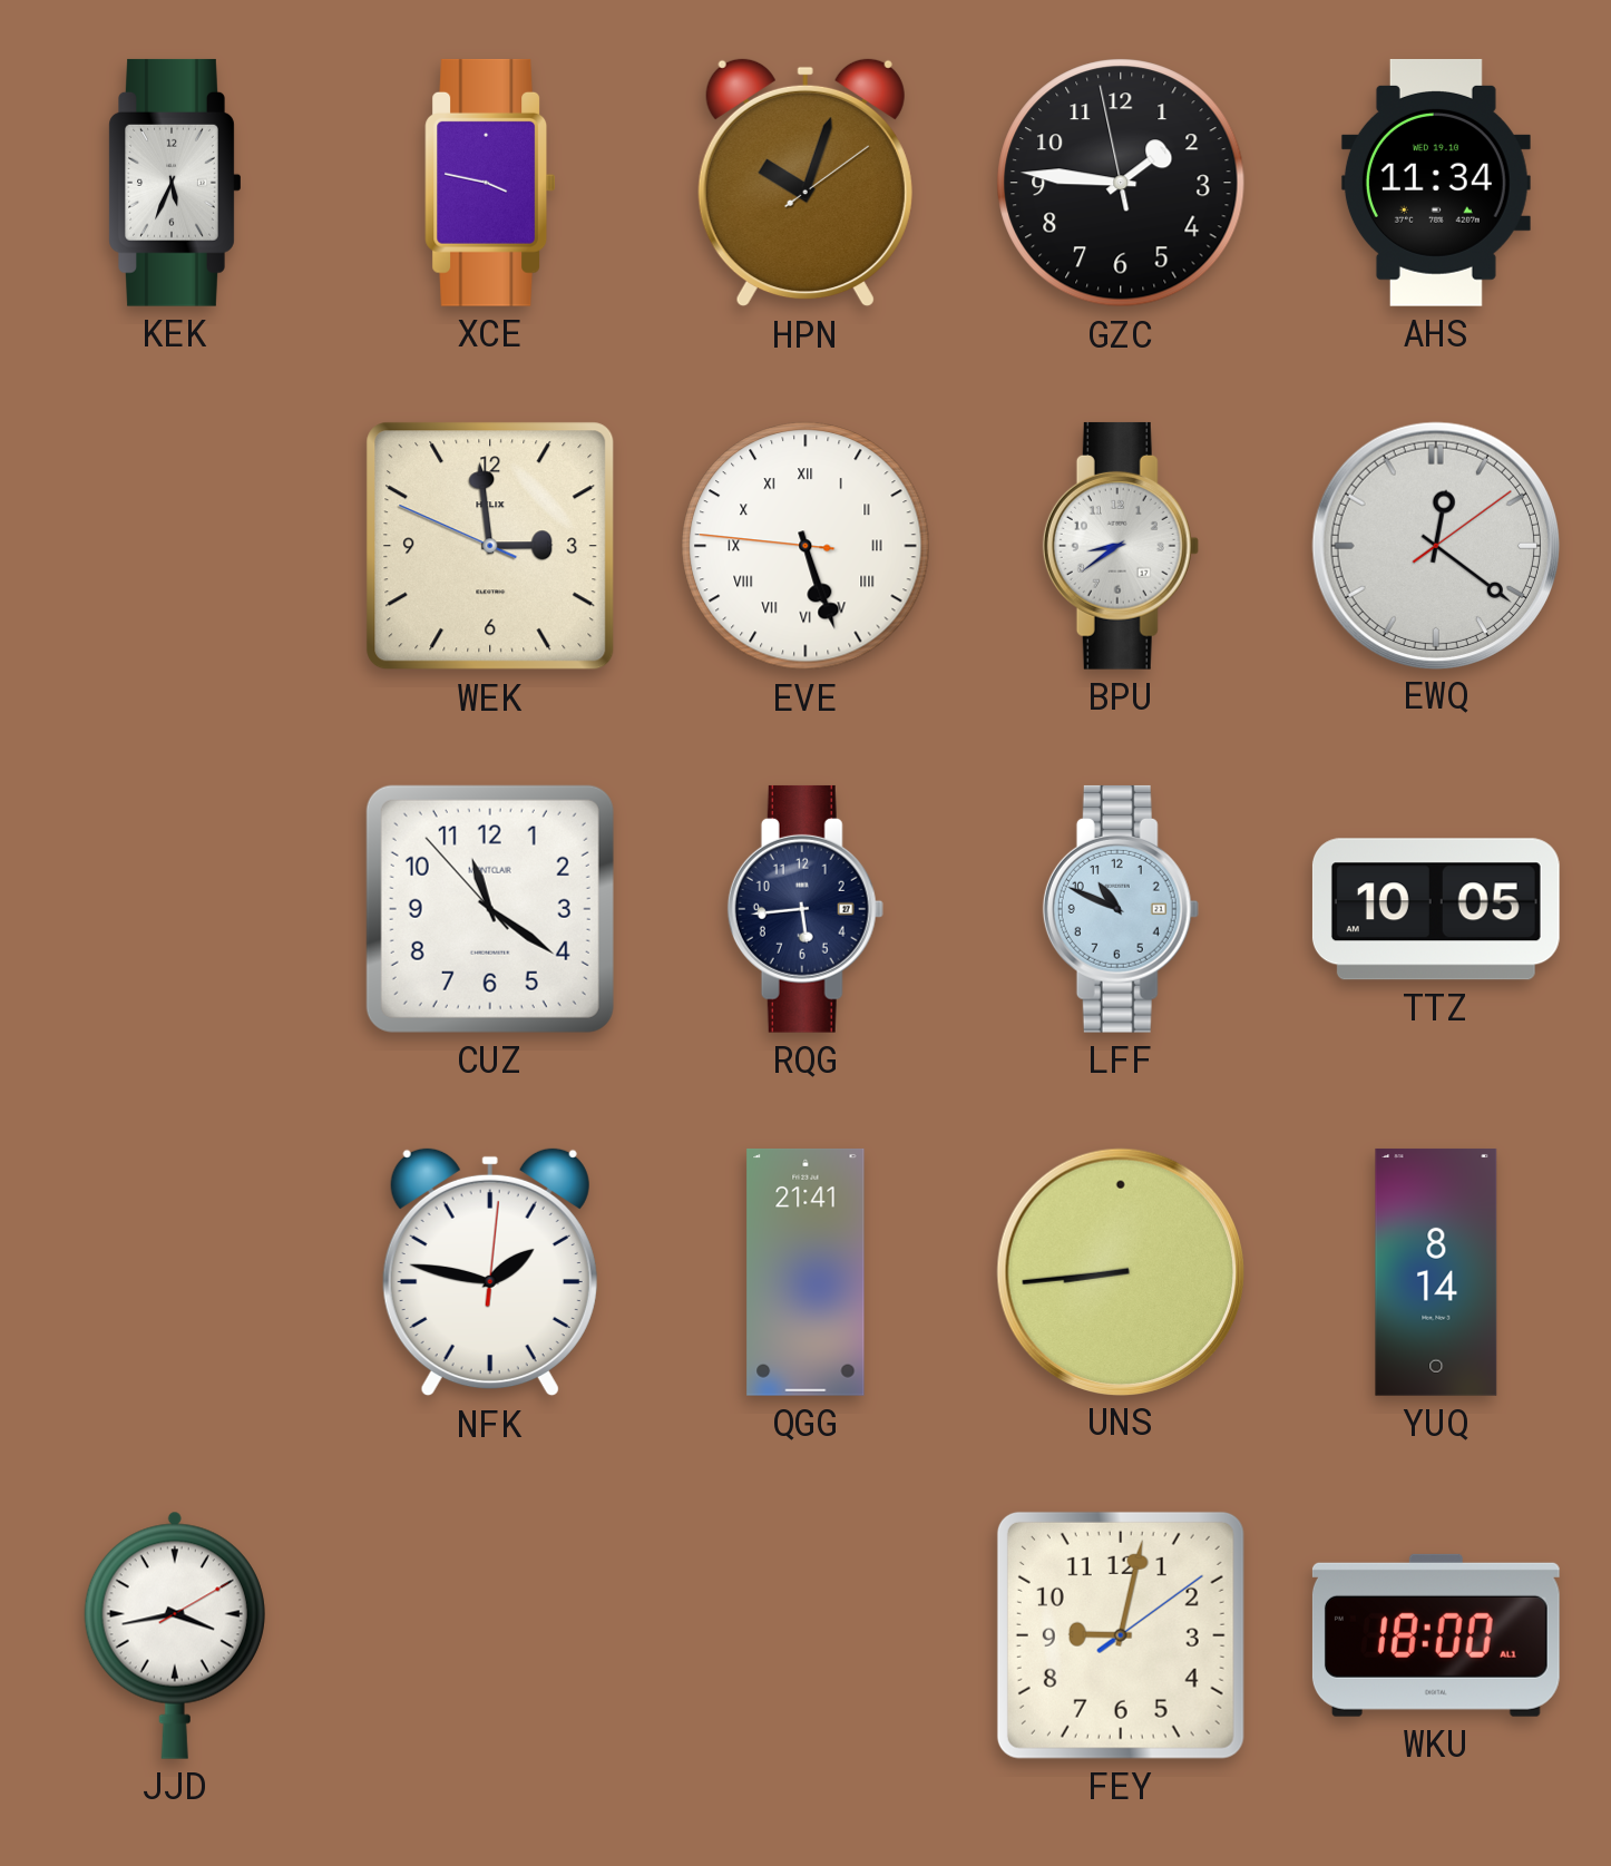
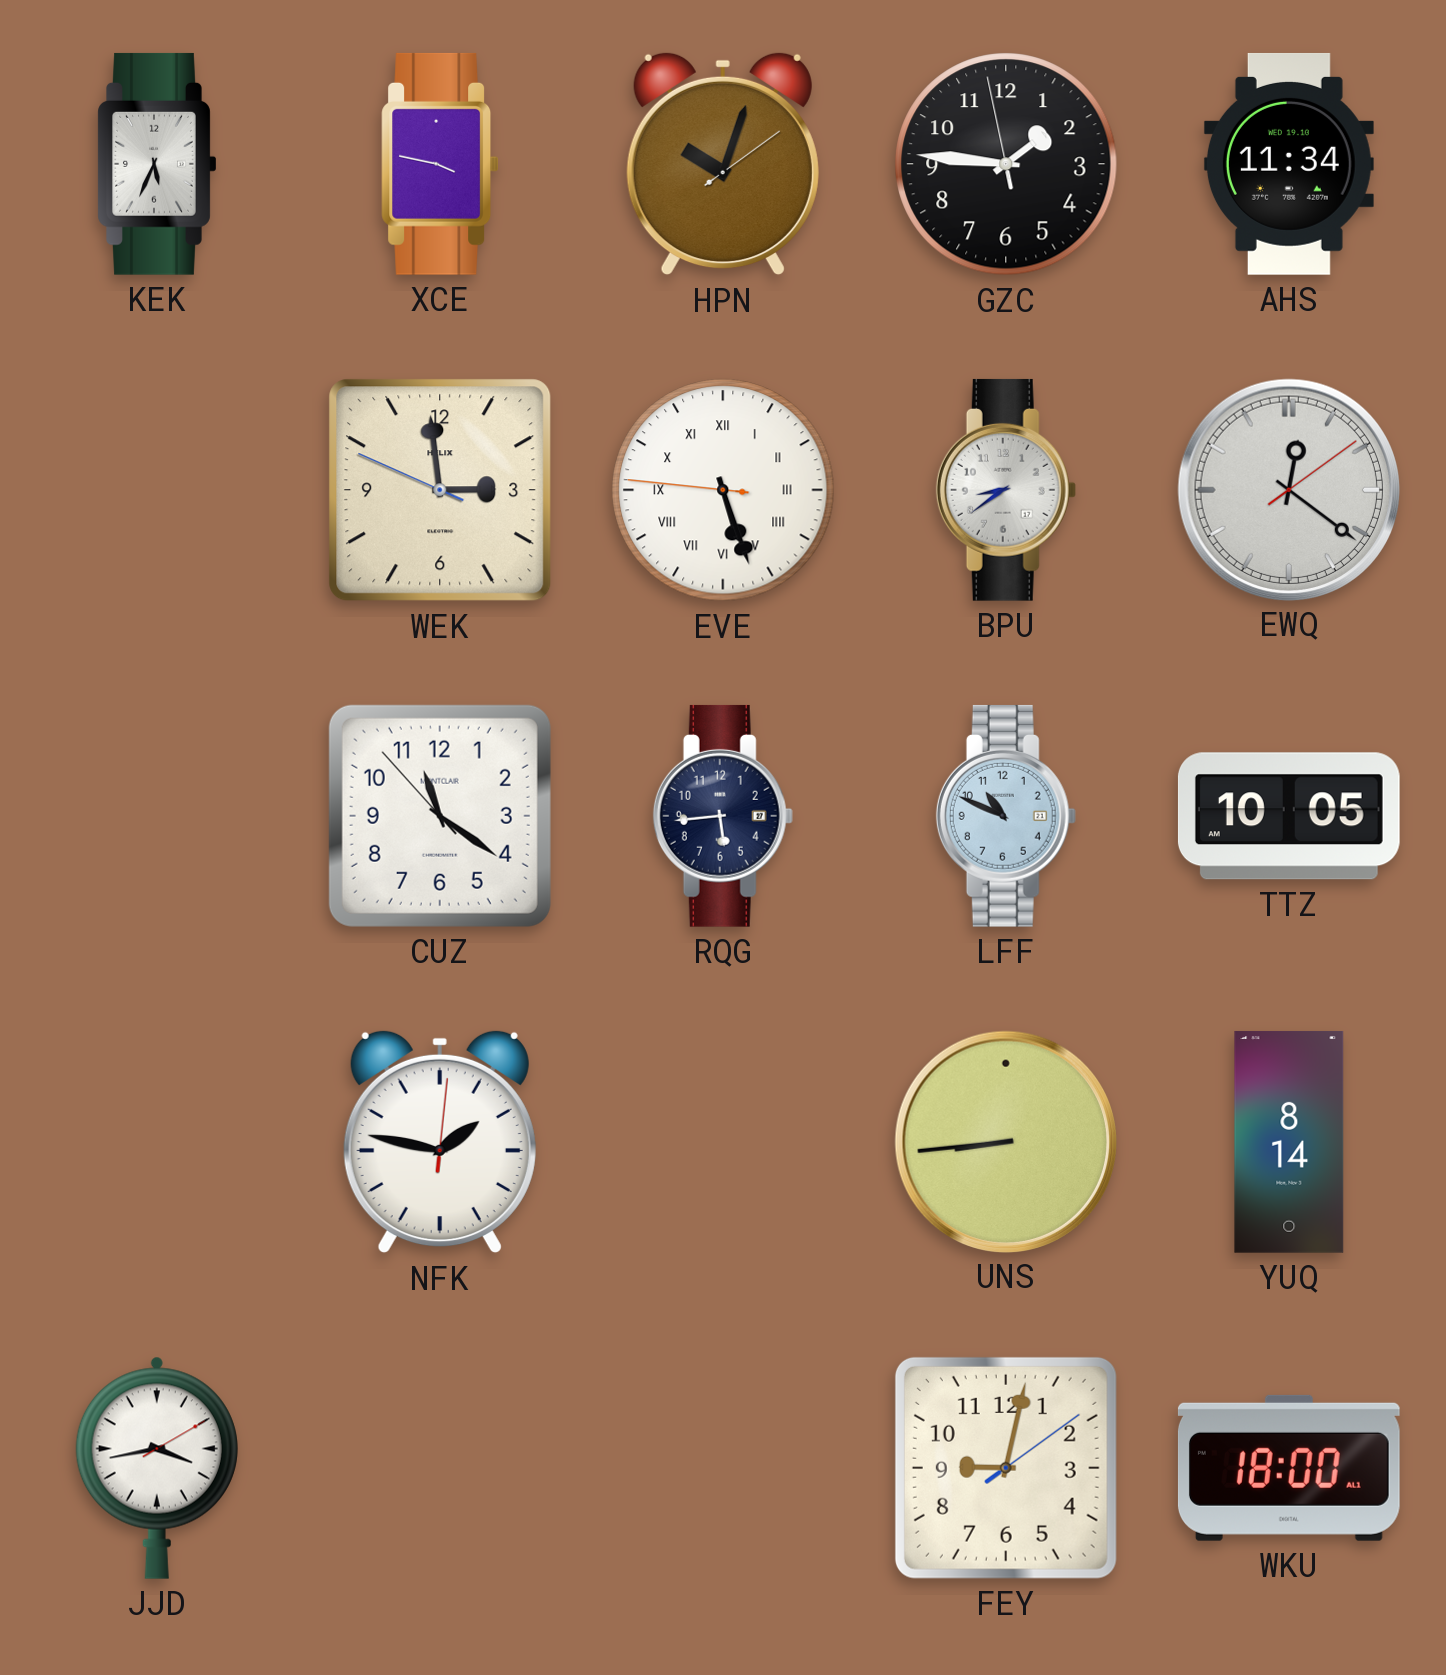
QGG: 21:41 -> none
